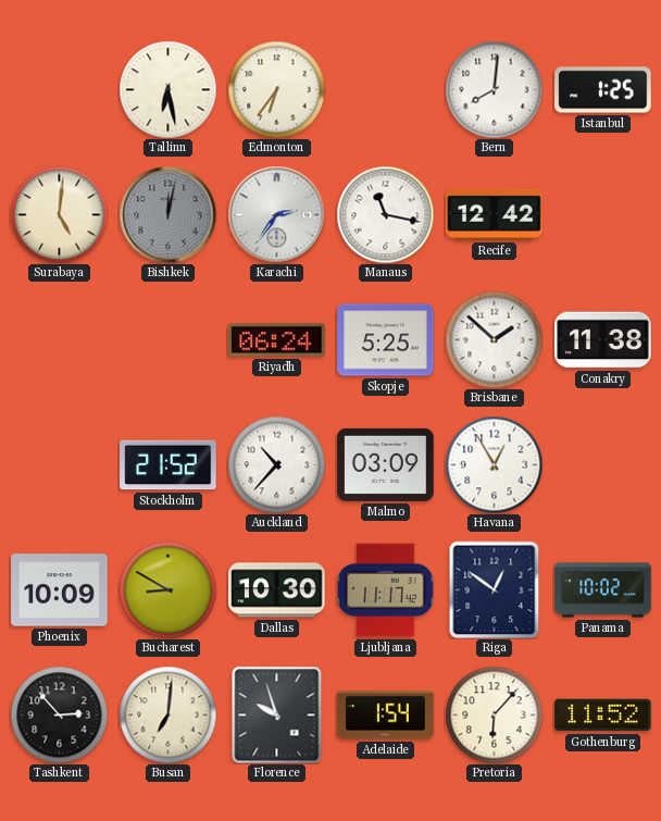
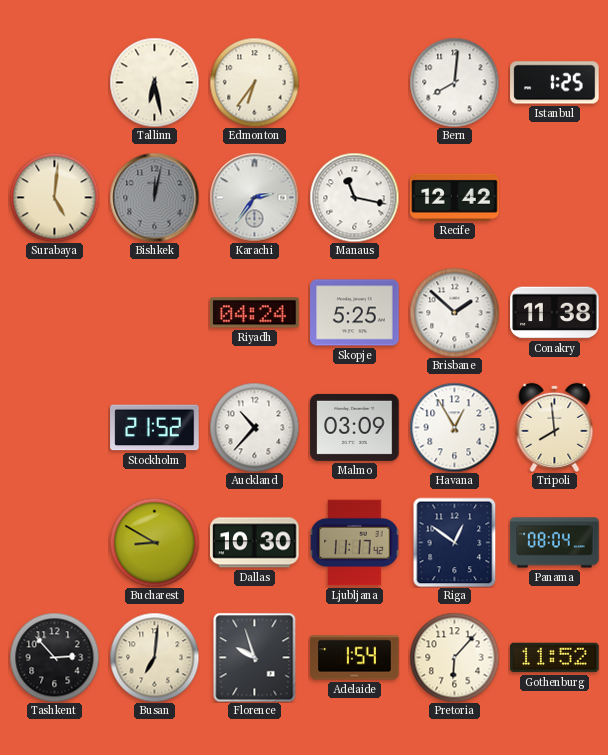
Riyadh: 06:24 -> 04:24
Tripoli: none -> 7:59
Phoenix: 10:09 -> none
Panama: 10:02 -> 08:04
